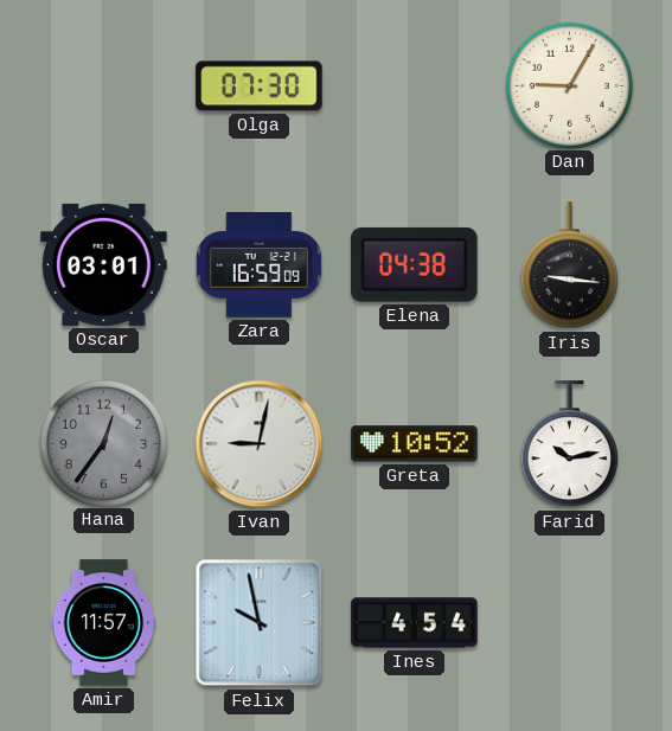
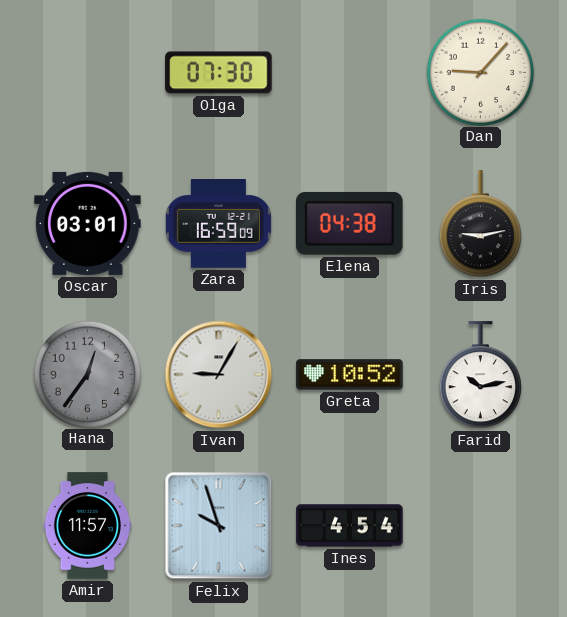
Dan: 9:05 -> 9:07
Iris: 9:16 -> 9:13
Ivan: 9:02 -> 9:05
Felix: 9:58 -> 9:57
